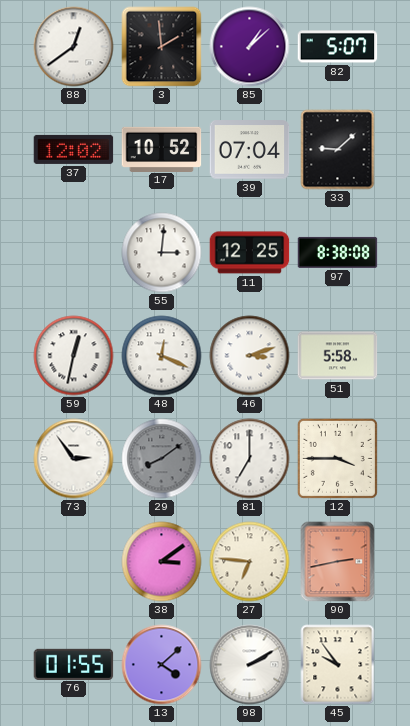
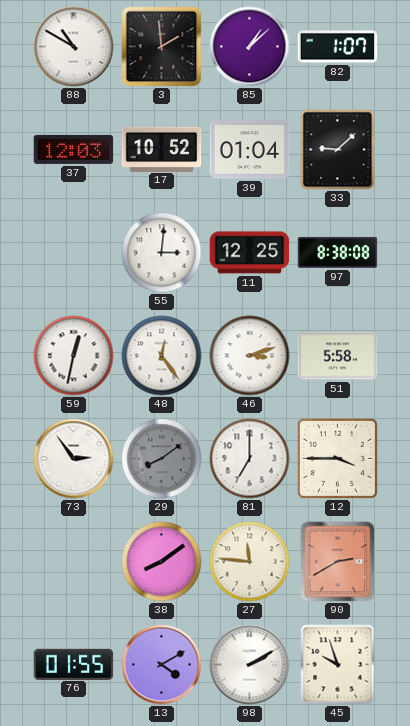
88: 12:39 -> 10:50
82: 5:07 -> 1:07
37: 12:02 -> 12:03
39: 07:04 -> 01:04
48: 12:19 -> 12:24
38: 3:09 -> 8:09
27: 6:46 -> 11:46
90: 2:43 -> 2:40
13: 4:08 -> 4:10
45: 9:54 -> 9:57
